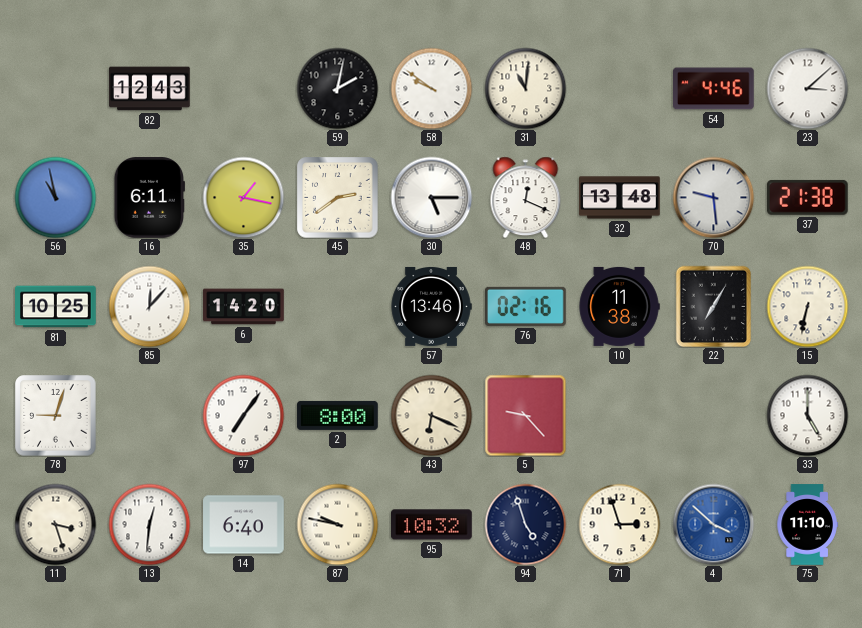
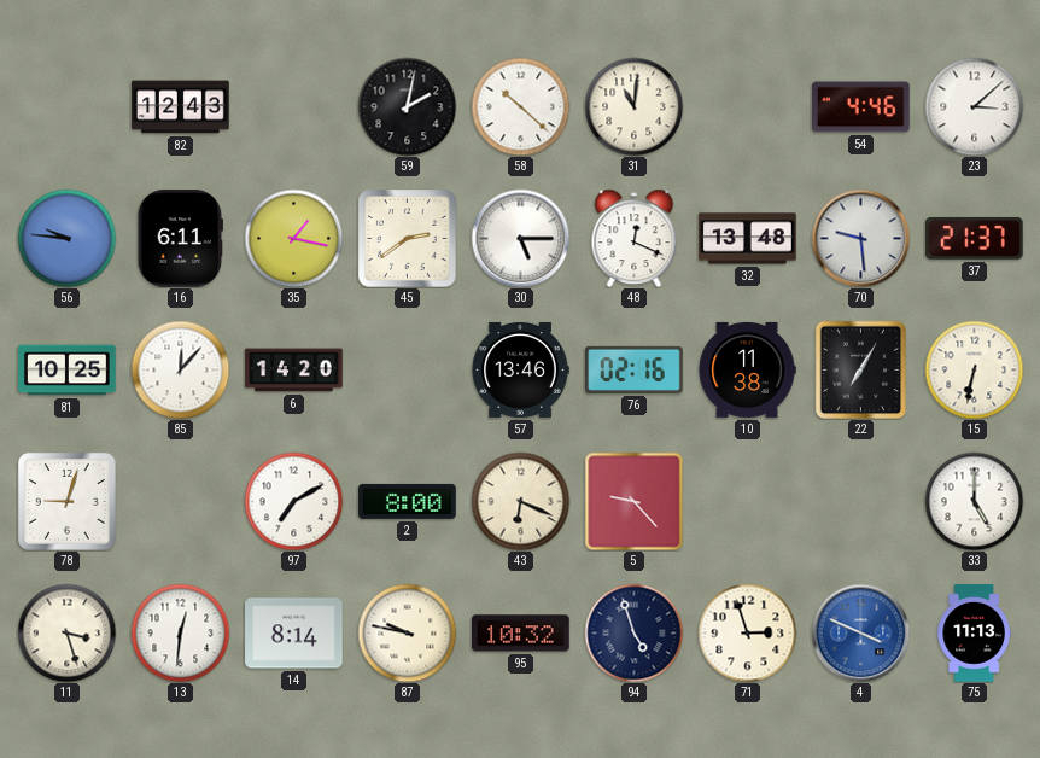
58: 9:51 -> 10:22
56: 10:58 -> 9:46
37: 21:38 -> 21:37
97: 7:06 -> 7:10
14: 6:40 -> 8:14
4: 3:52 -> 3:49
75: 11:10 -> 11:13
